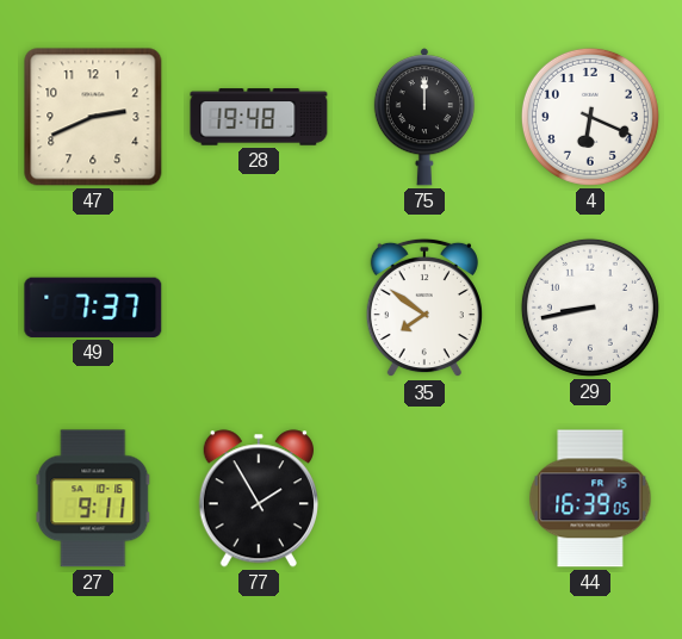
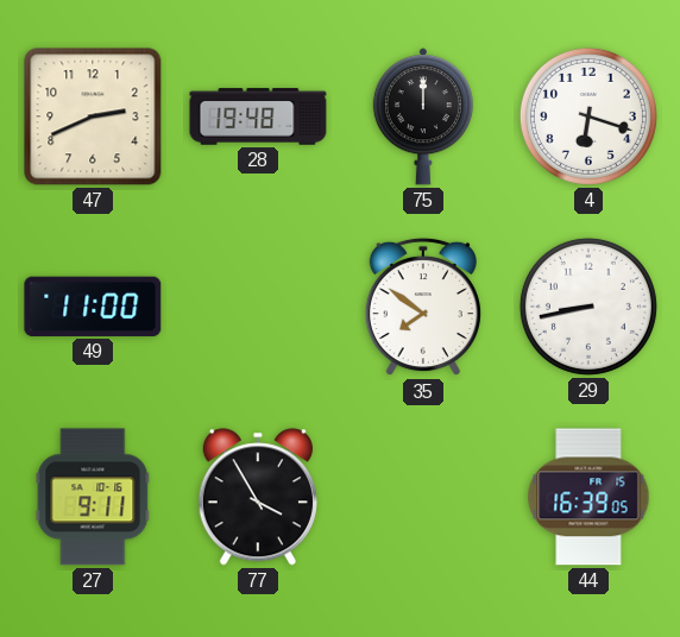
4: 6:19 -> 6:18
49: 7:37 -> 11:00
77: 1:55 -> 3:55
